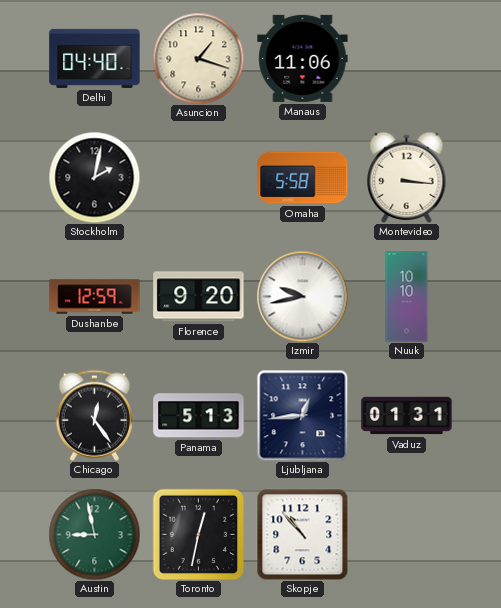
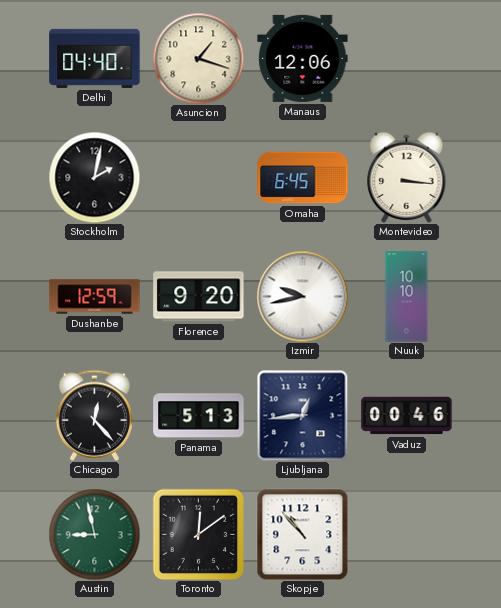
Manaus: 11:06 -> 12:06
Omaha: 5:58 -> 6:45
Chicago: 12:24 -> 12:23
Vaduz: 01:31 -> 00:46
Toronto: 12:32 -> 12:09
